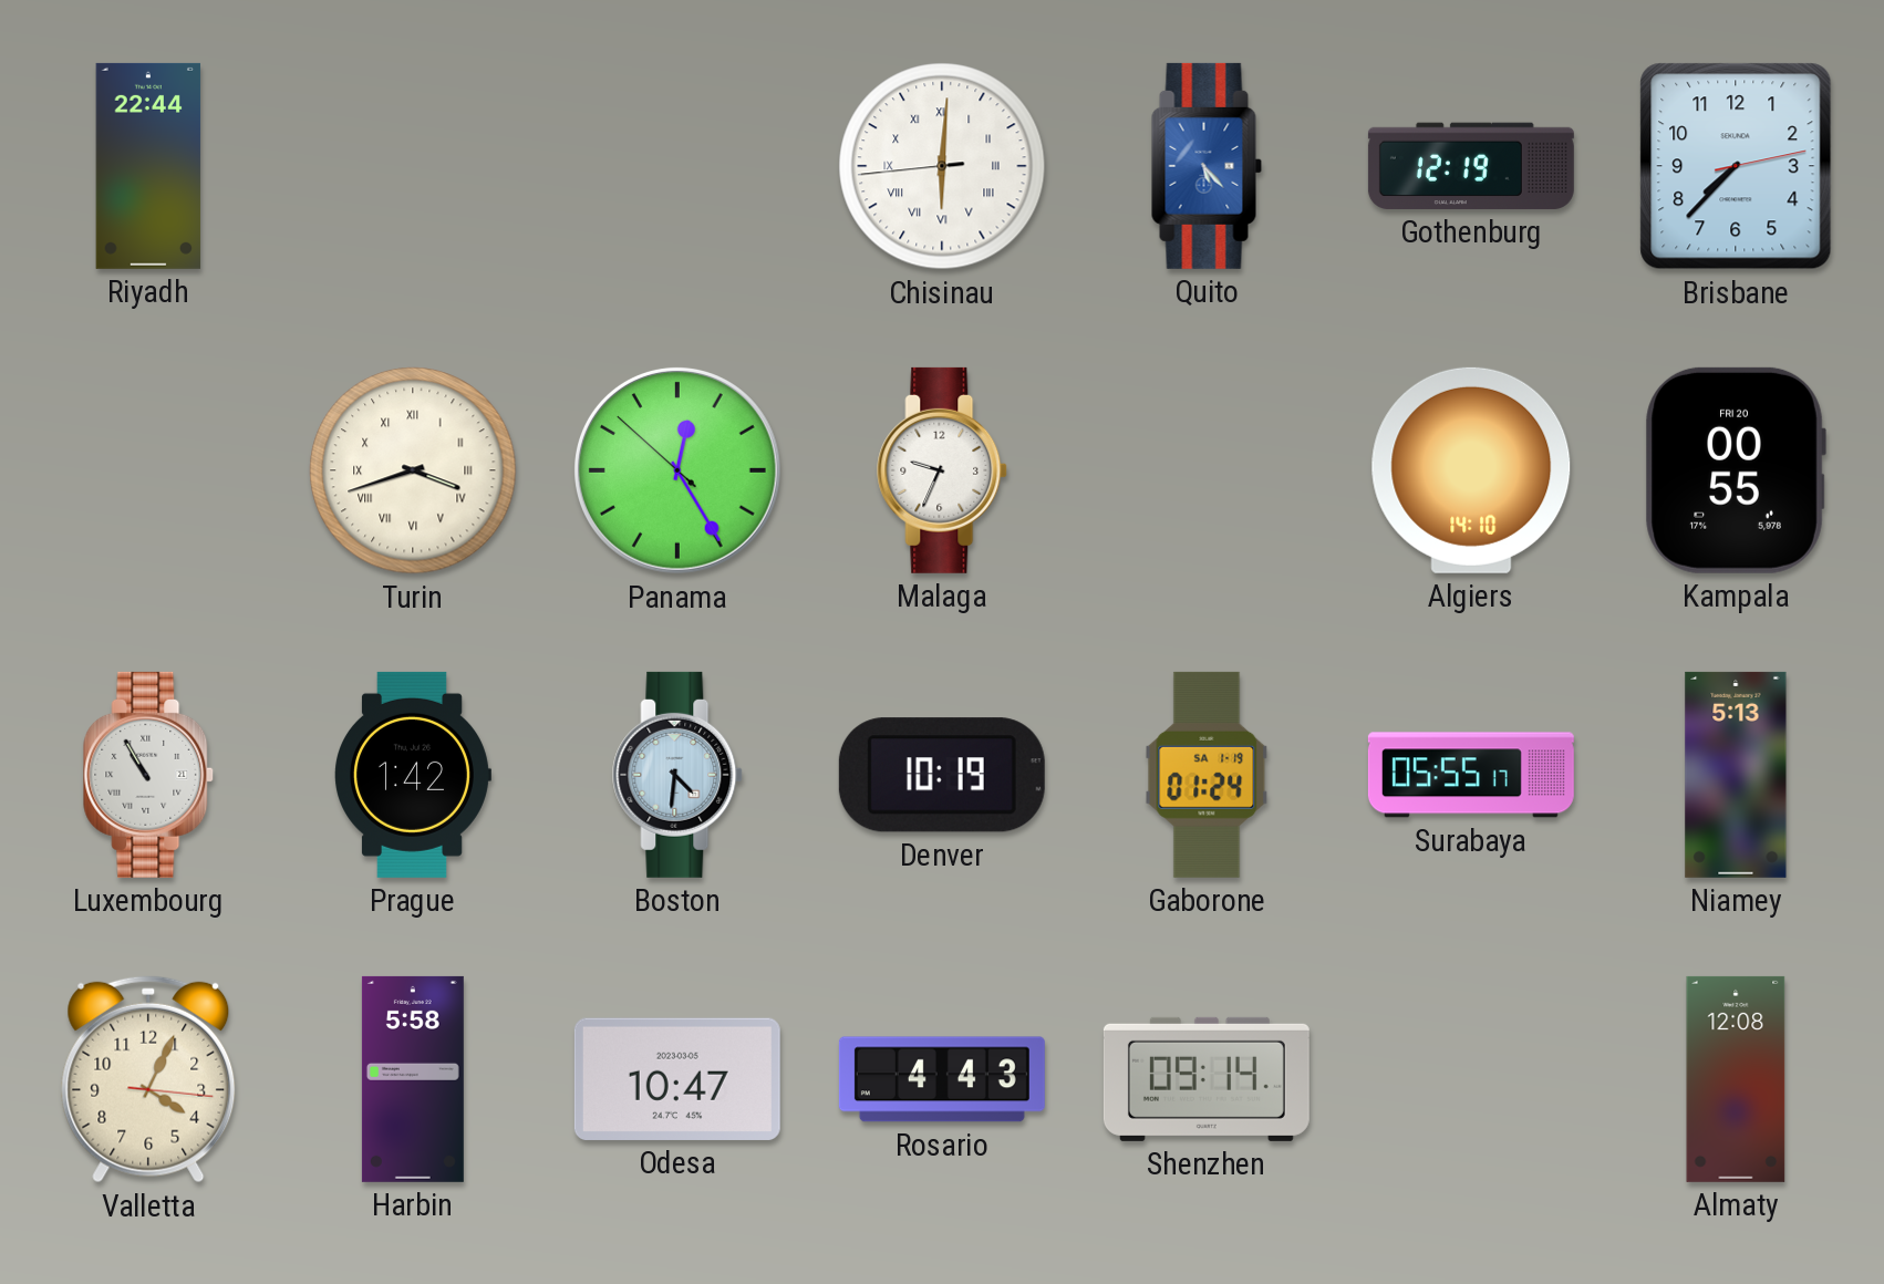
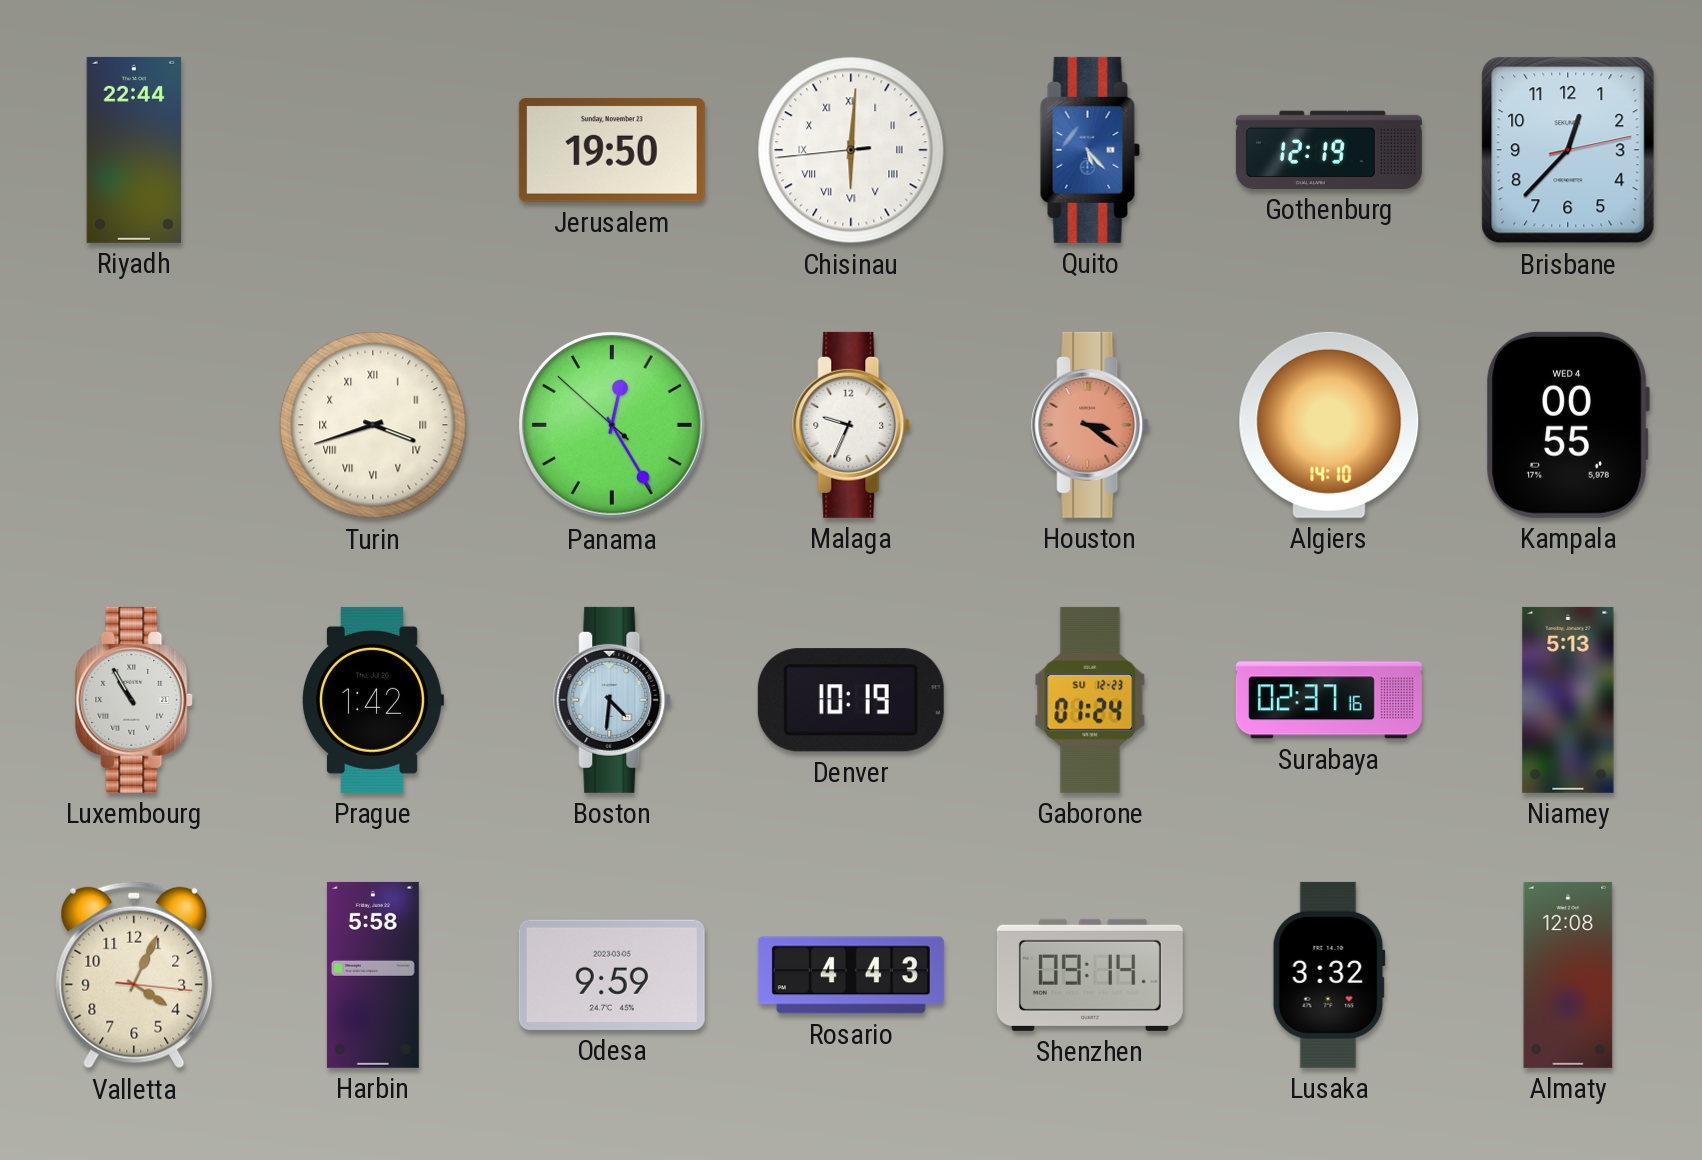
Jerusalem: none -> 19:50
Brisbane: 7:37 -> 12:37
Houston: none -> 3:21
Kampala date: FRI 20 -> WED 4
Gaborone date: SA 1-19 -> SU 12-23
Surabaya: 05:55 -> 02:37
Odesa: 10:47 -> 9:59
Lusaka: none -> 3:32
